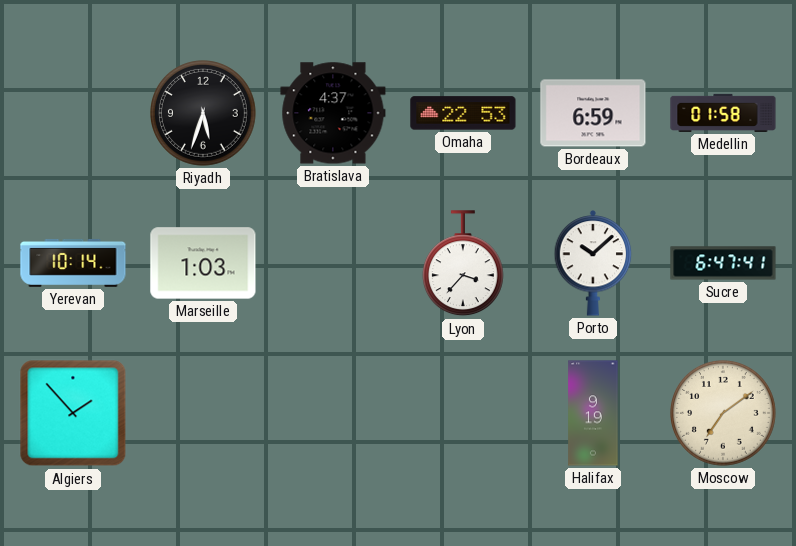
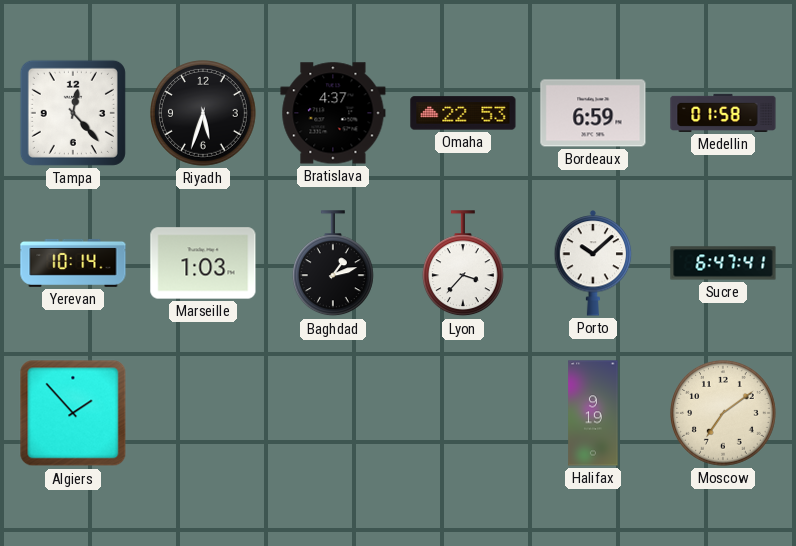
Tampa: none -> 12:23
Baghdad: none -> 1:12
